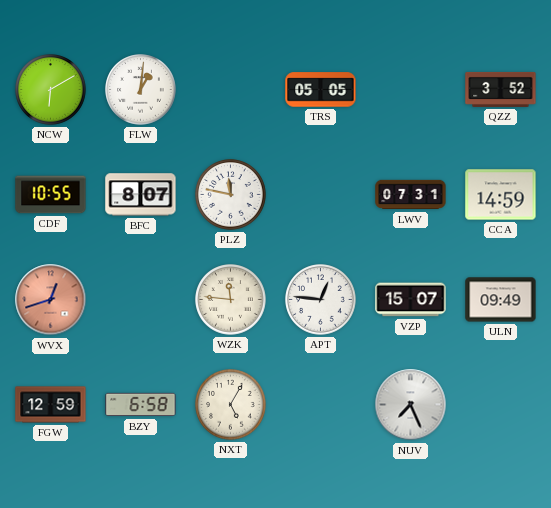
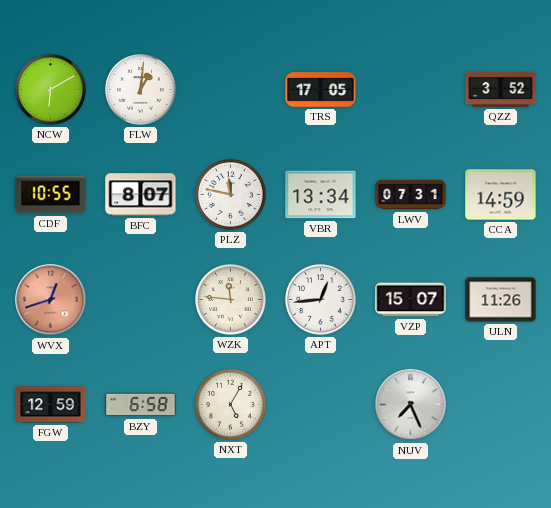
TRS: 05:05 -> 17:05
VBR: none -> 13:34
APT: 12:46 -> 12:44
ULN: 09:49 -> 11:26
